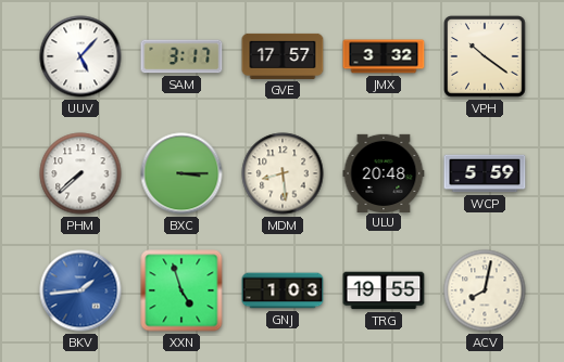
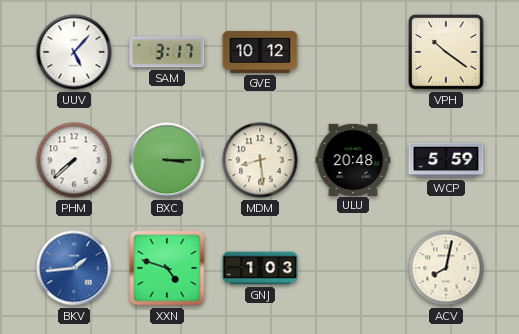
GVE: 17:57 -> 10:12
JMX: 3:32 -> none
XXN: 4:57 -> 4:48
TRG: 19:55 -> none
